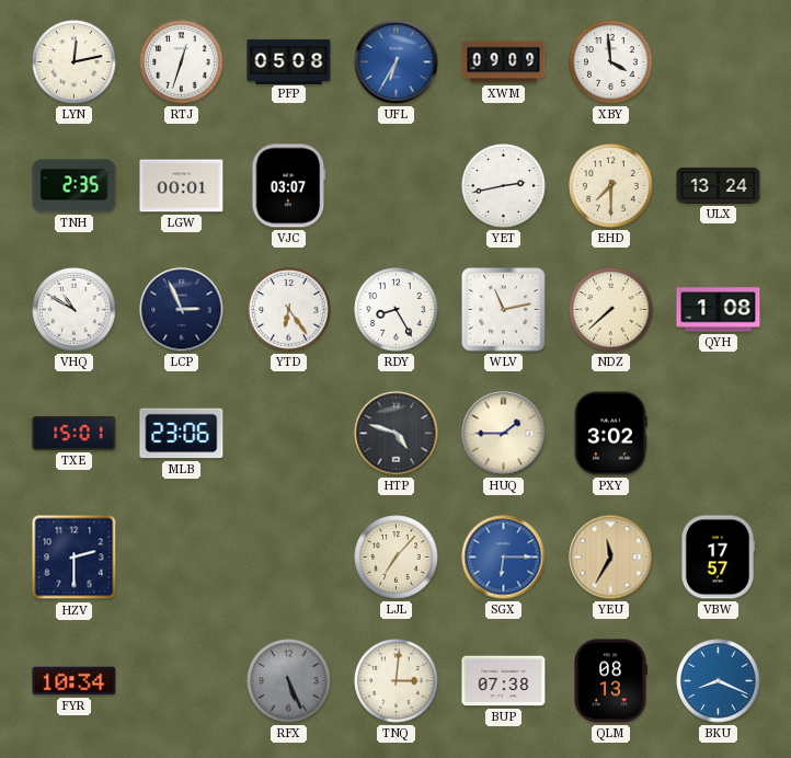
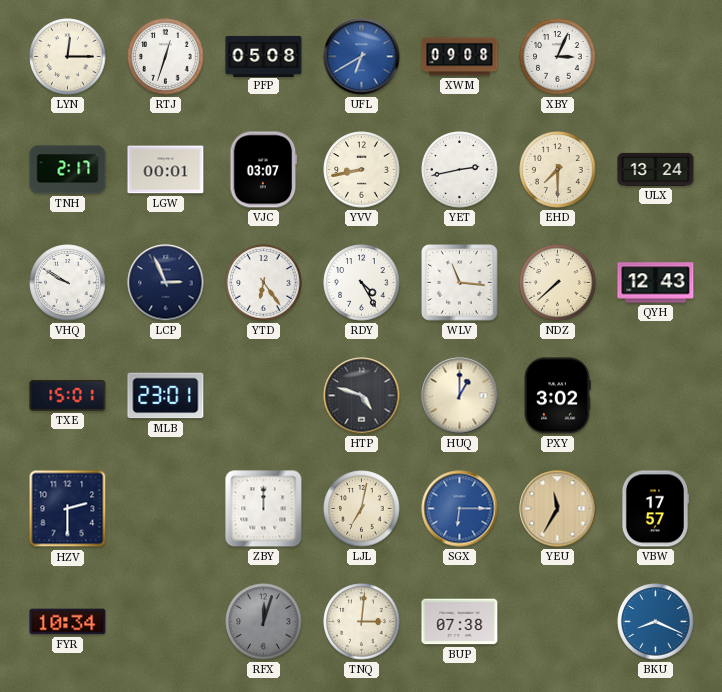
LYN: 12:13 -> 12:15
UFL: 6:35 -> 6:40
XWM: 09:09 -> 09:08
XBY: 3:59 -> 3:04
TNH: 2:35 -> 2:17
YVV: none -> 8:43
VHQ: 10:50 -> 9:50
RDY: 8:25 -> 4:25
WLV: 11:13 -> 11:16
QYH: 1:08 -> 12:43
MLB: 23:06 -> 23:01
HUQ: 1:45 -> 1:00
ZBY: none -> 12:00
LJL: 7:07 -> 7:02
RFX: 5:26 -> 12:03
QLM: 08:13 -> none
